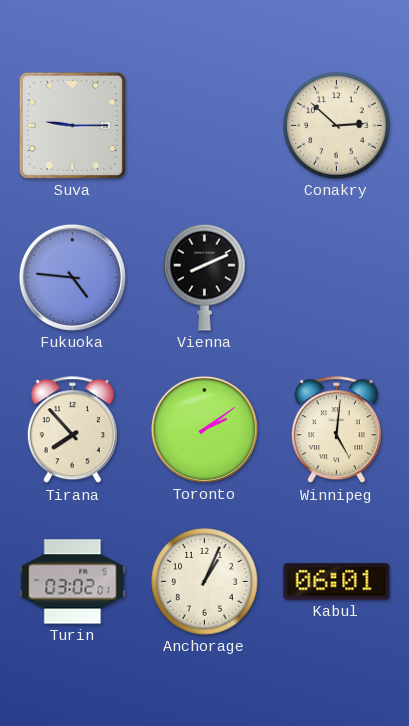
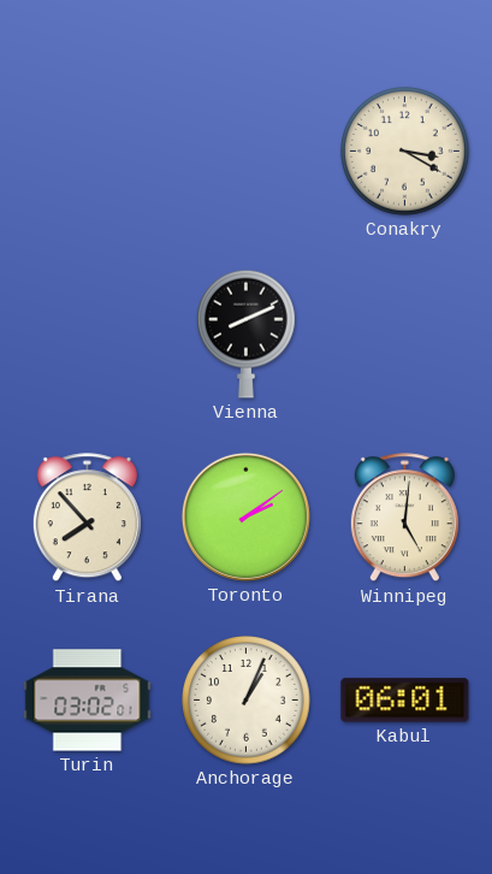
Suva: 9:15 -> none
Conakry: 2:52 -> 3:20
Fukuoka: 4:46 -> none
